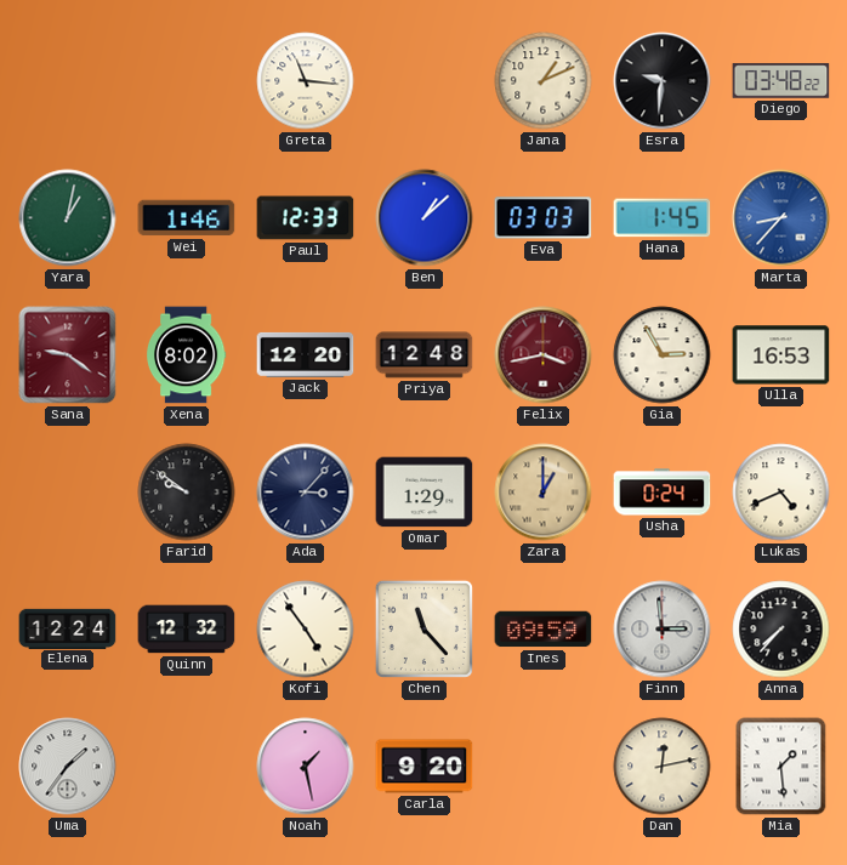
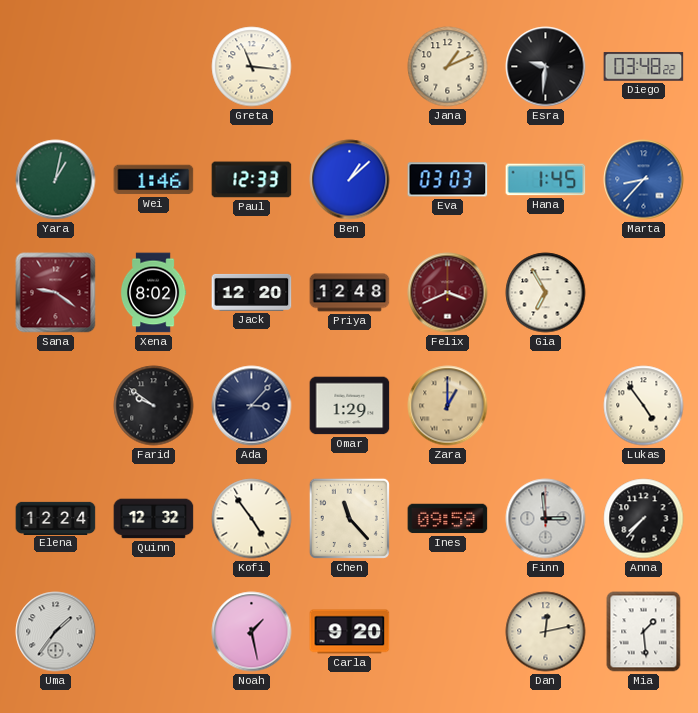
Felix: 3:43 -> 3:41
Gia: 2:55 -> 6:55
Ulla: 16:53 -> none
Usha: 0:24 -> none
Lukas: 4:41 -> 4:54
